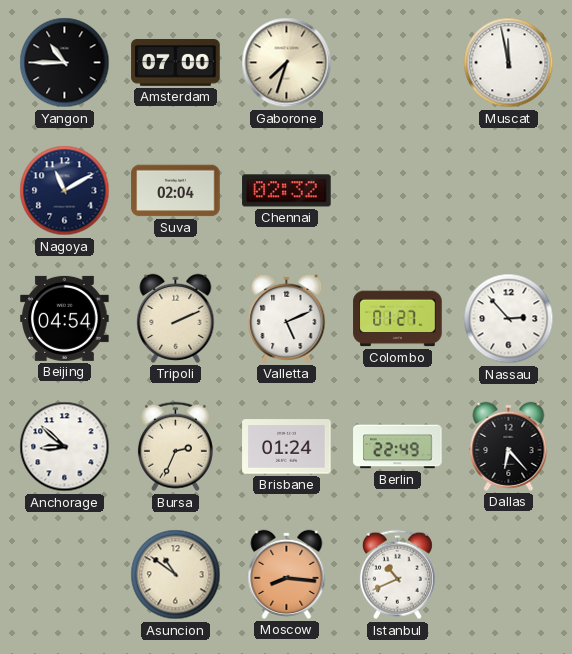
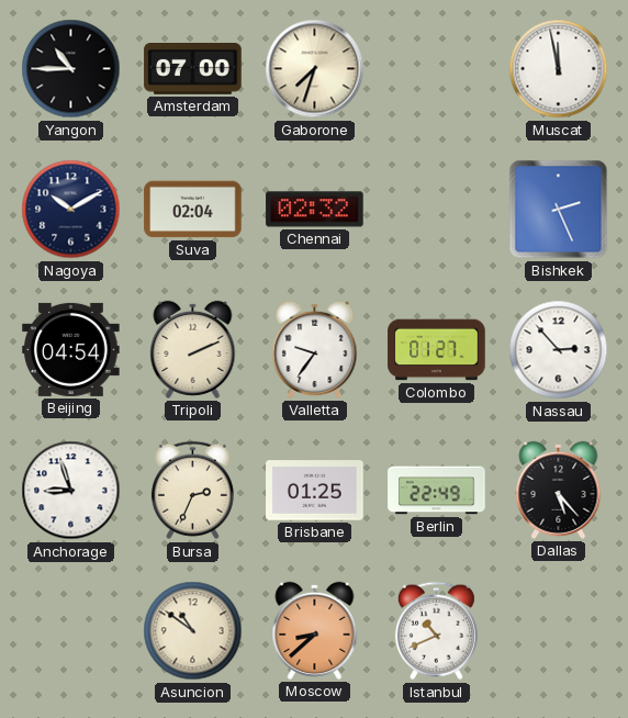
Nagoya: 11:10 -> 10:10
Bishkek: none -> 2:26
Valletta: 5:11 -> 9:36
Anchorage: 8:52 -> 8:57
Brisbane: 01:24 -> 01:25
Dallas: 6:23 -> 5:23
Moscow: 8:16 -> 8:38
